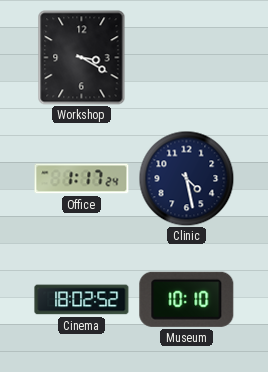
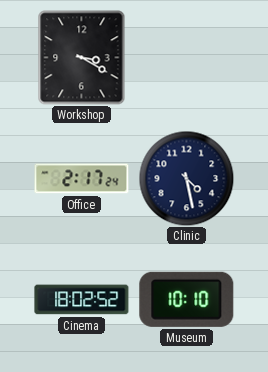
Office: 1:17 -> 2:17
